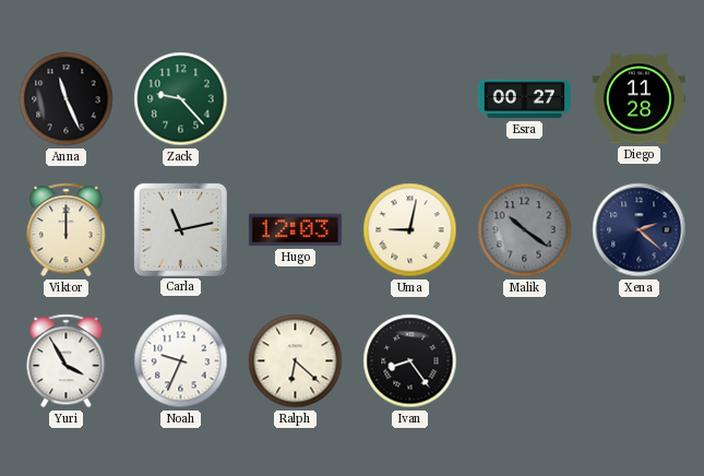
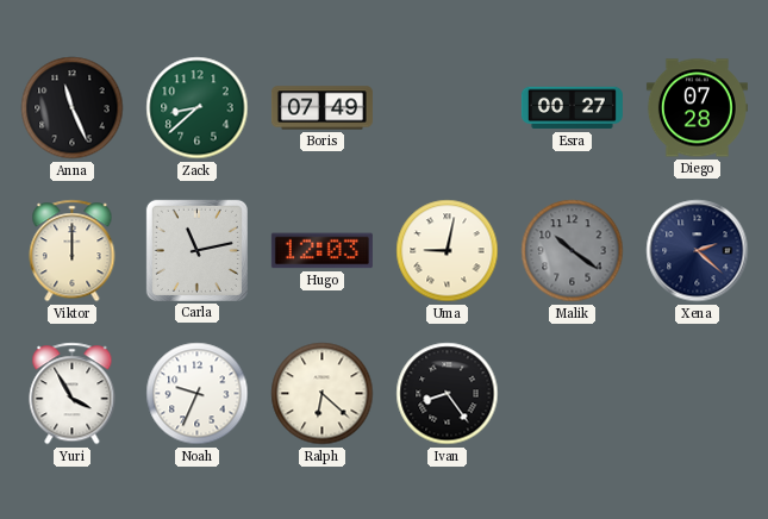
Zack: 9:23 -> 8:38
Boris: none -> 07:49
Diego: 11:28 -> 07:28
